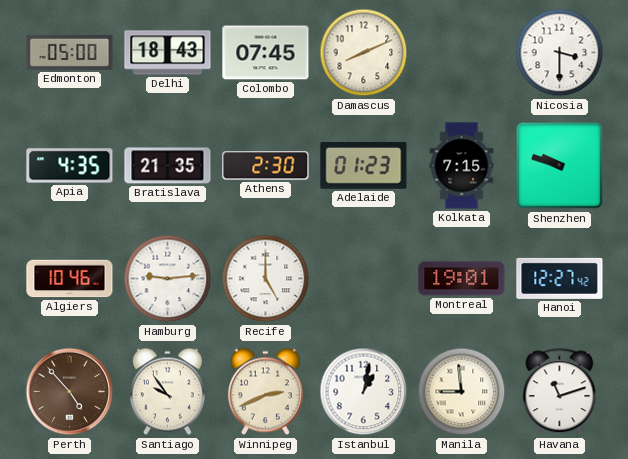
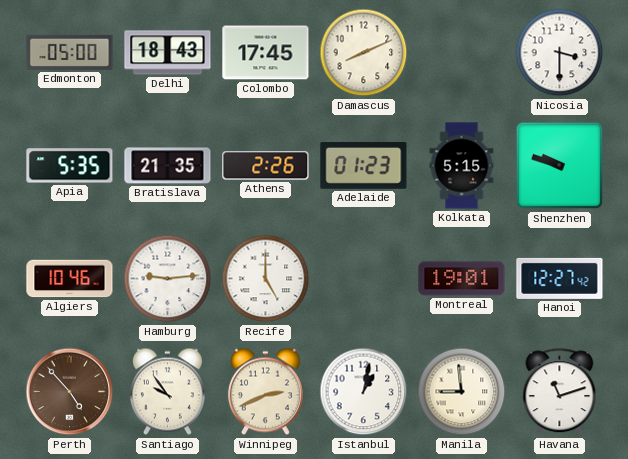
Colombo: 07:45 -> 17:45
Apia: 4:35 -> 5:35
Athens: 2:30 -> 2:26
Kolkata: 7:15 -> 5:15
